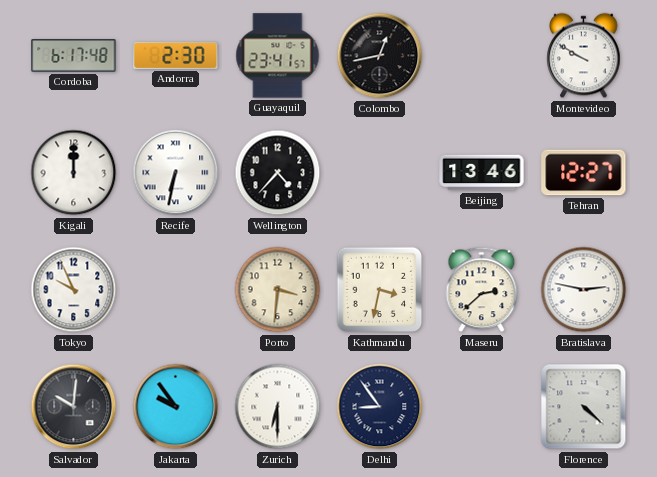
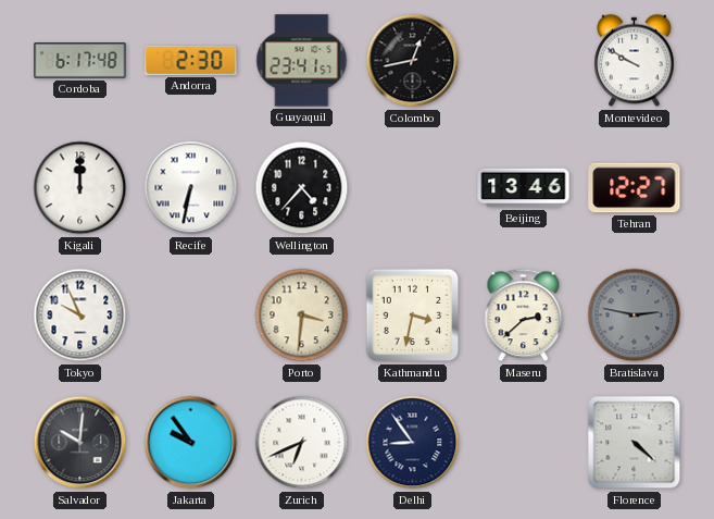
Bratislava dial: white -> grey
Zurich: 6:30 -> 6:41
